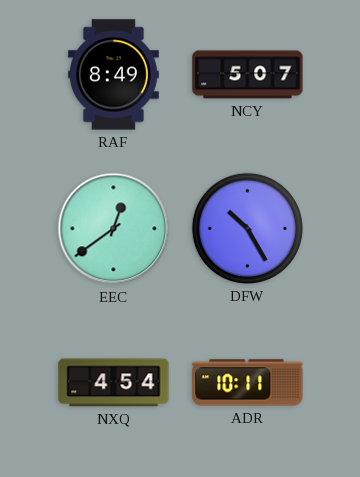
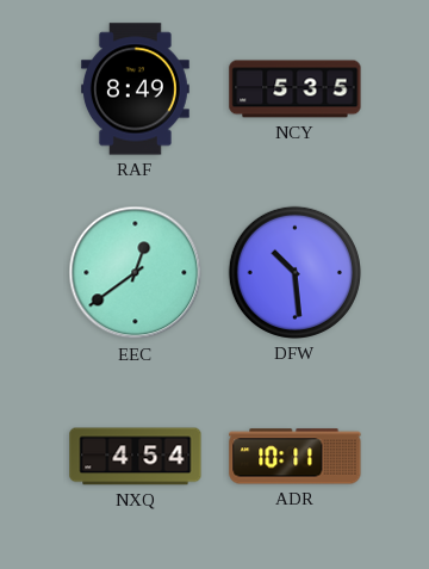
NCY: 5:07 -> 5:35
DFW: 10:25 -> 10:29
